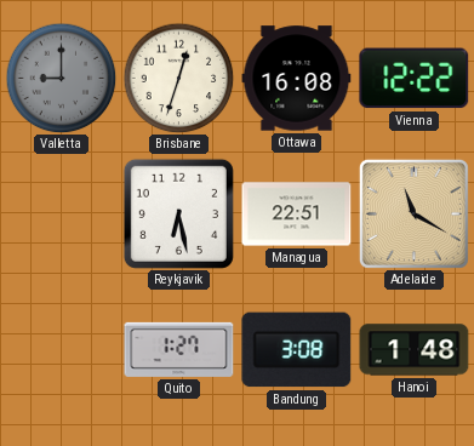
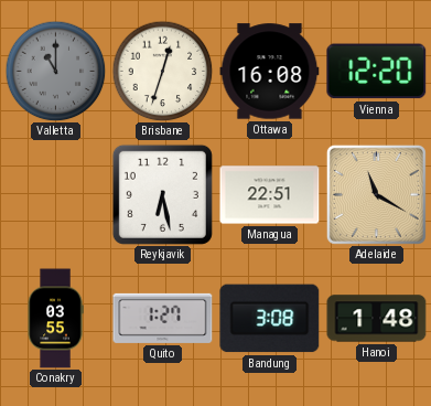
Valletta: 9:00 -> 11:00
Vienna: 12:22 -> 12:20
Conakry: none -> 03:55
